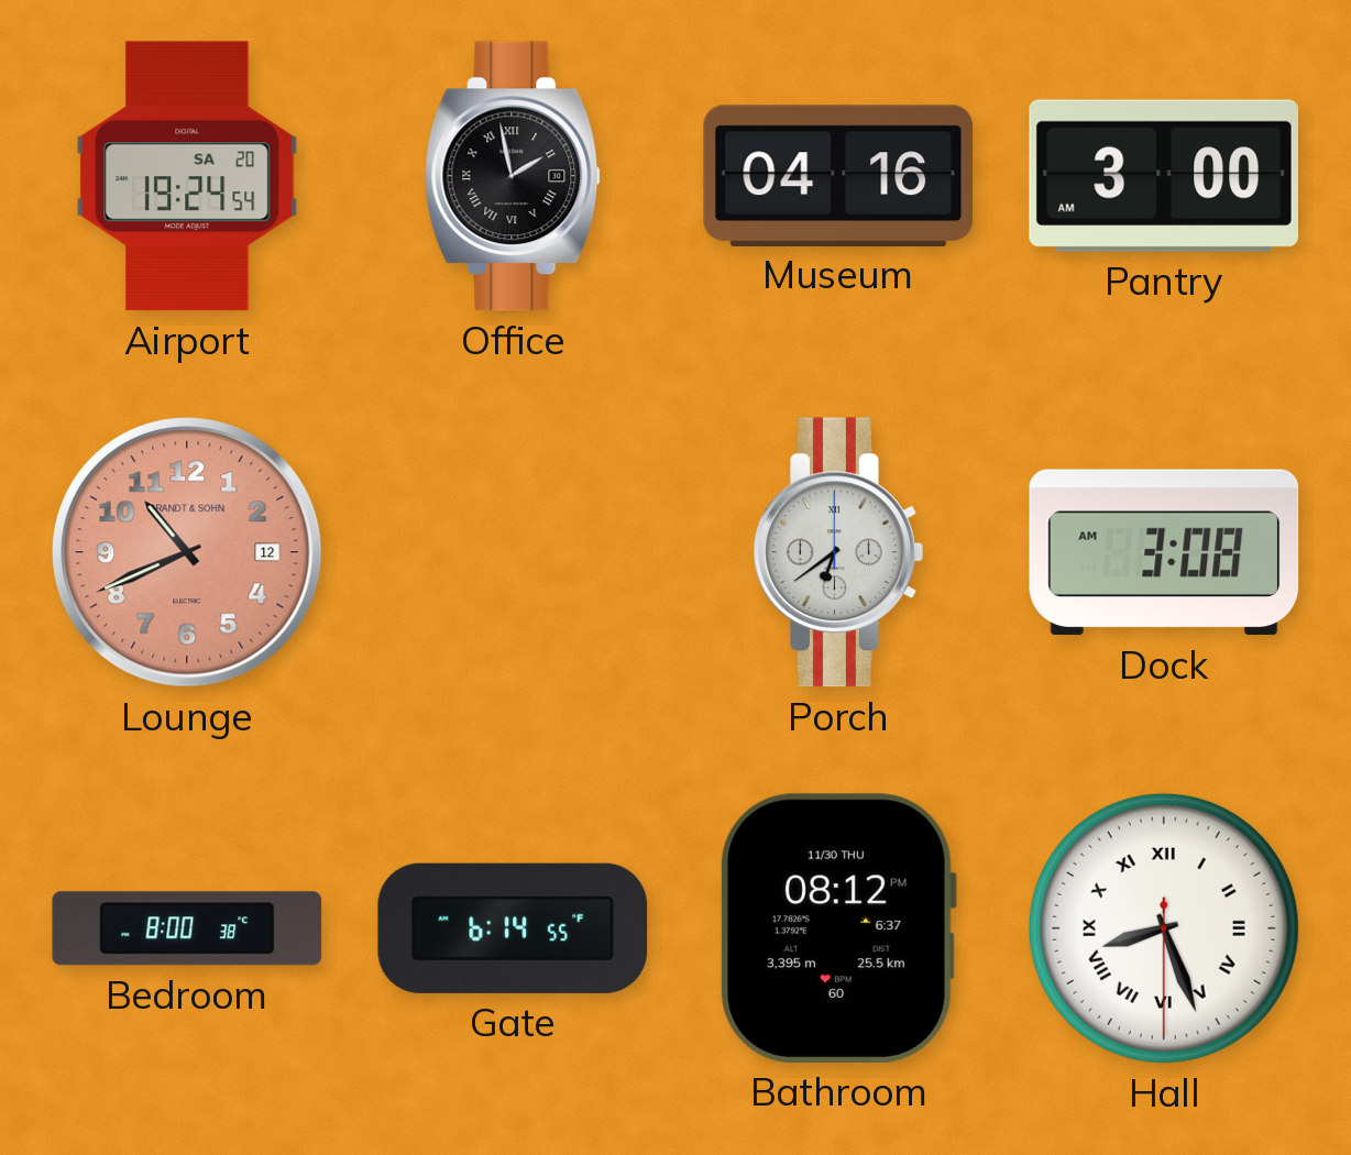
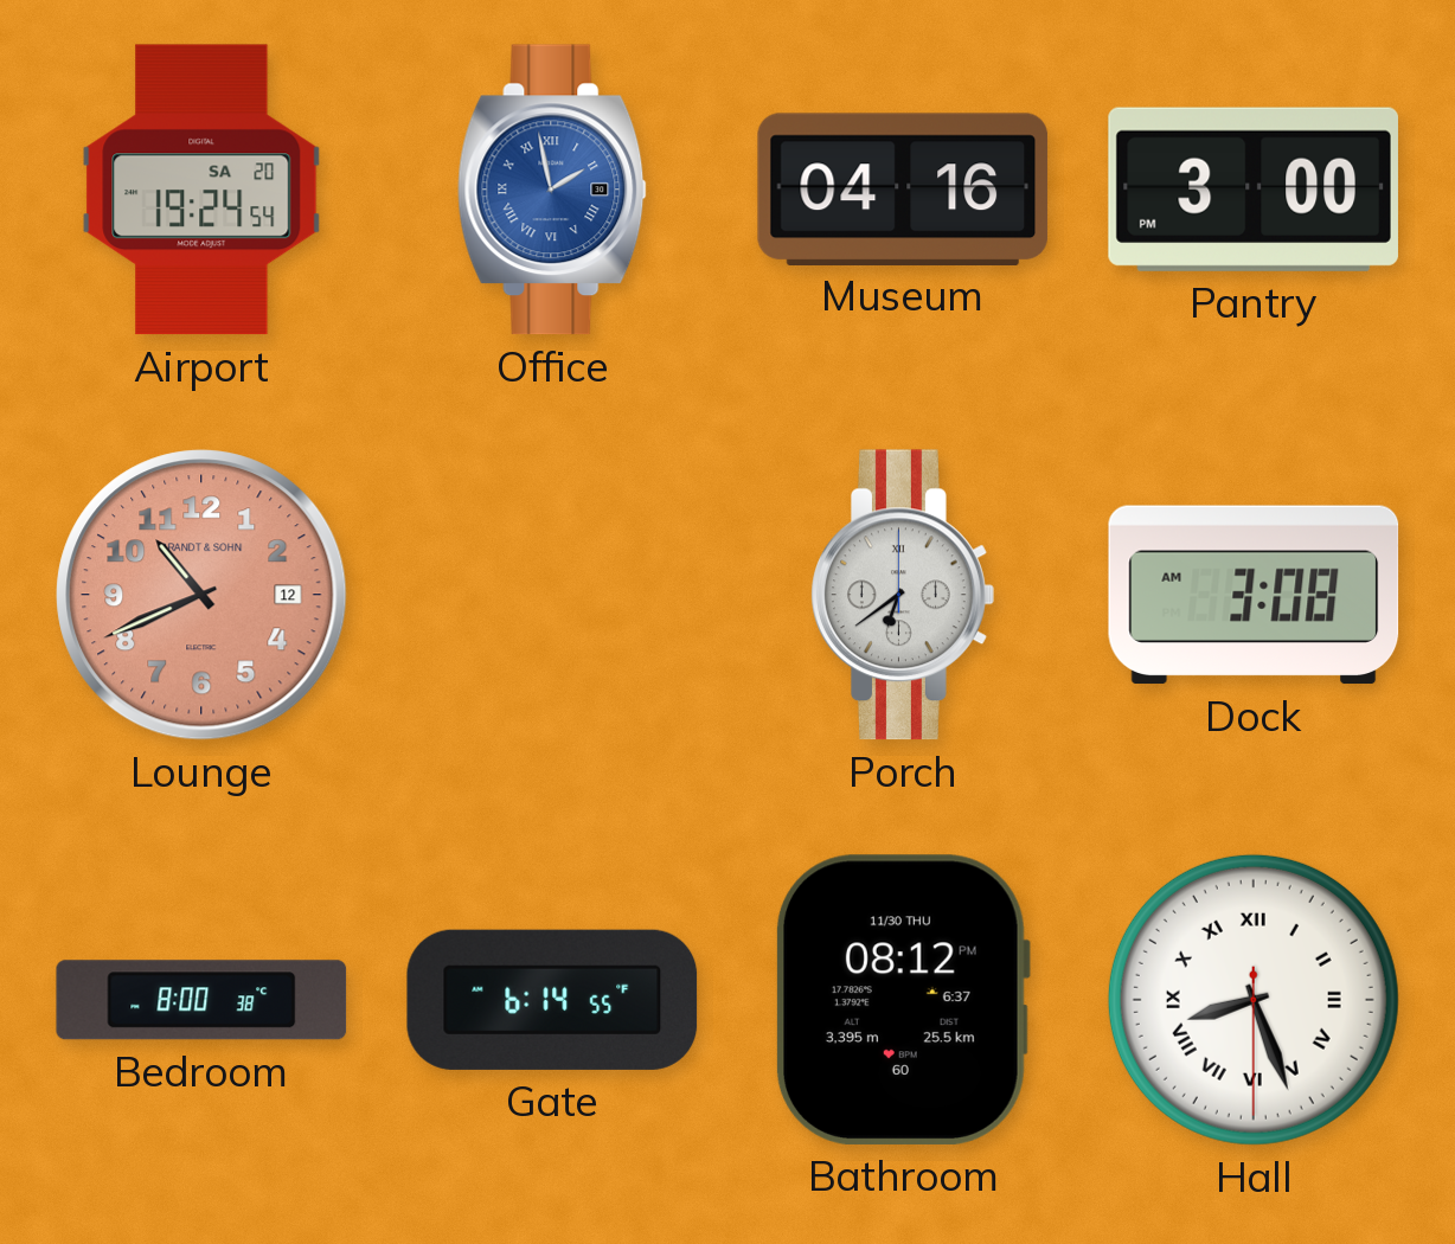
Office dial: black -> blue
Pantry: 3:00 AM -> 3:00 PM
